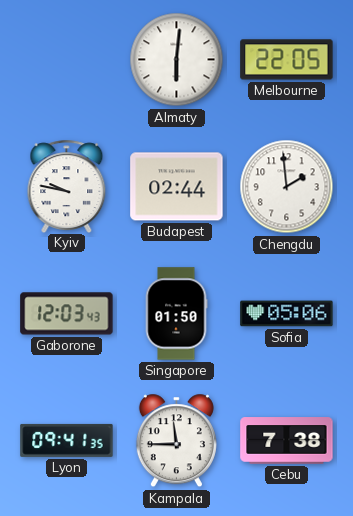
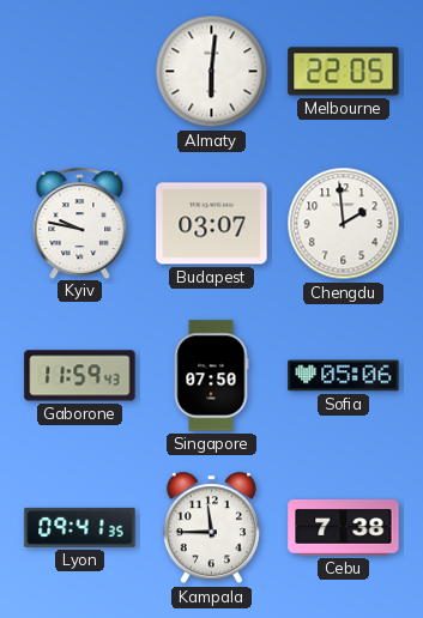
Budapest: 02:44 -> 03:07
Gaborone: 12:03 -> 11:59
Singapore: 01:50 -> 07:50
